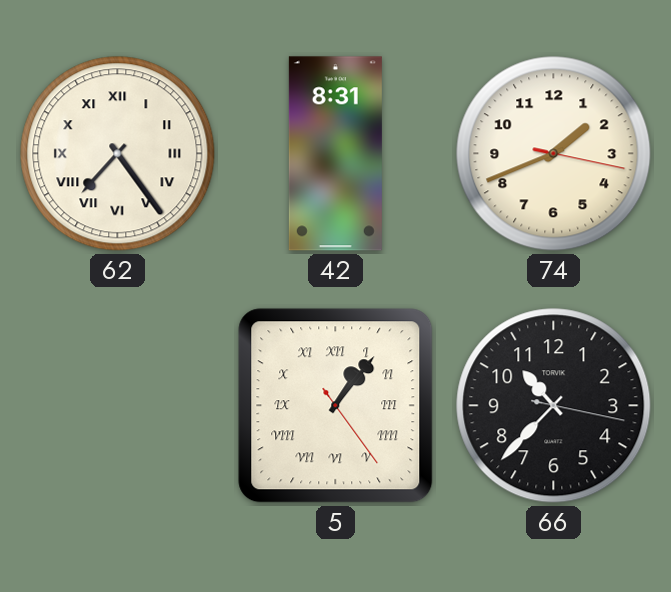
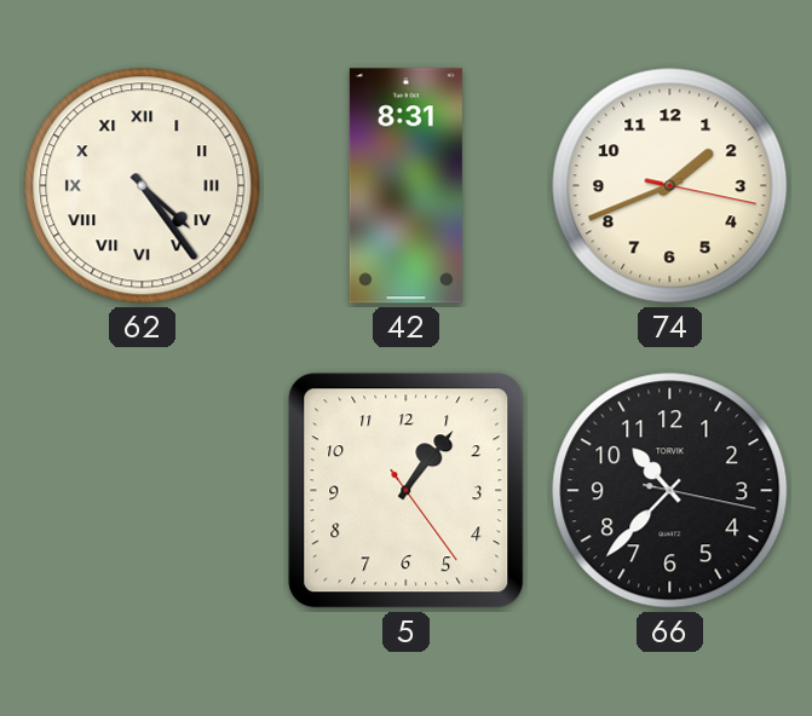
62: 7:24 -> 4:24
5 numerals: Roman -> Arabic
